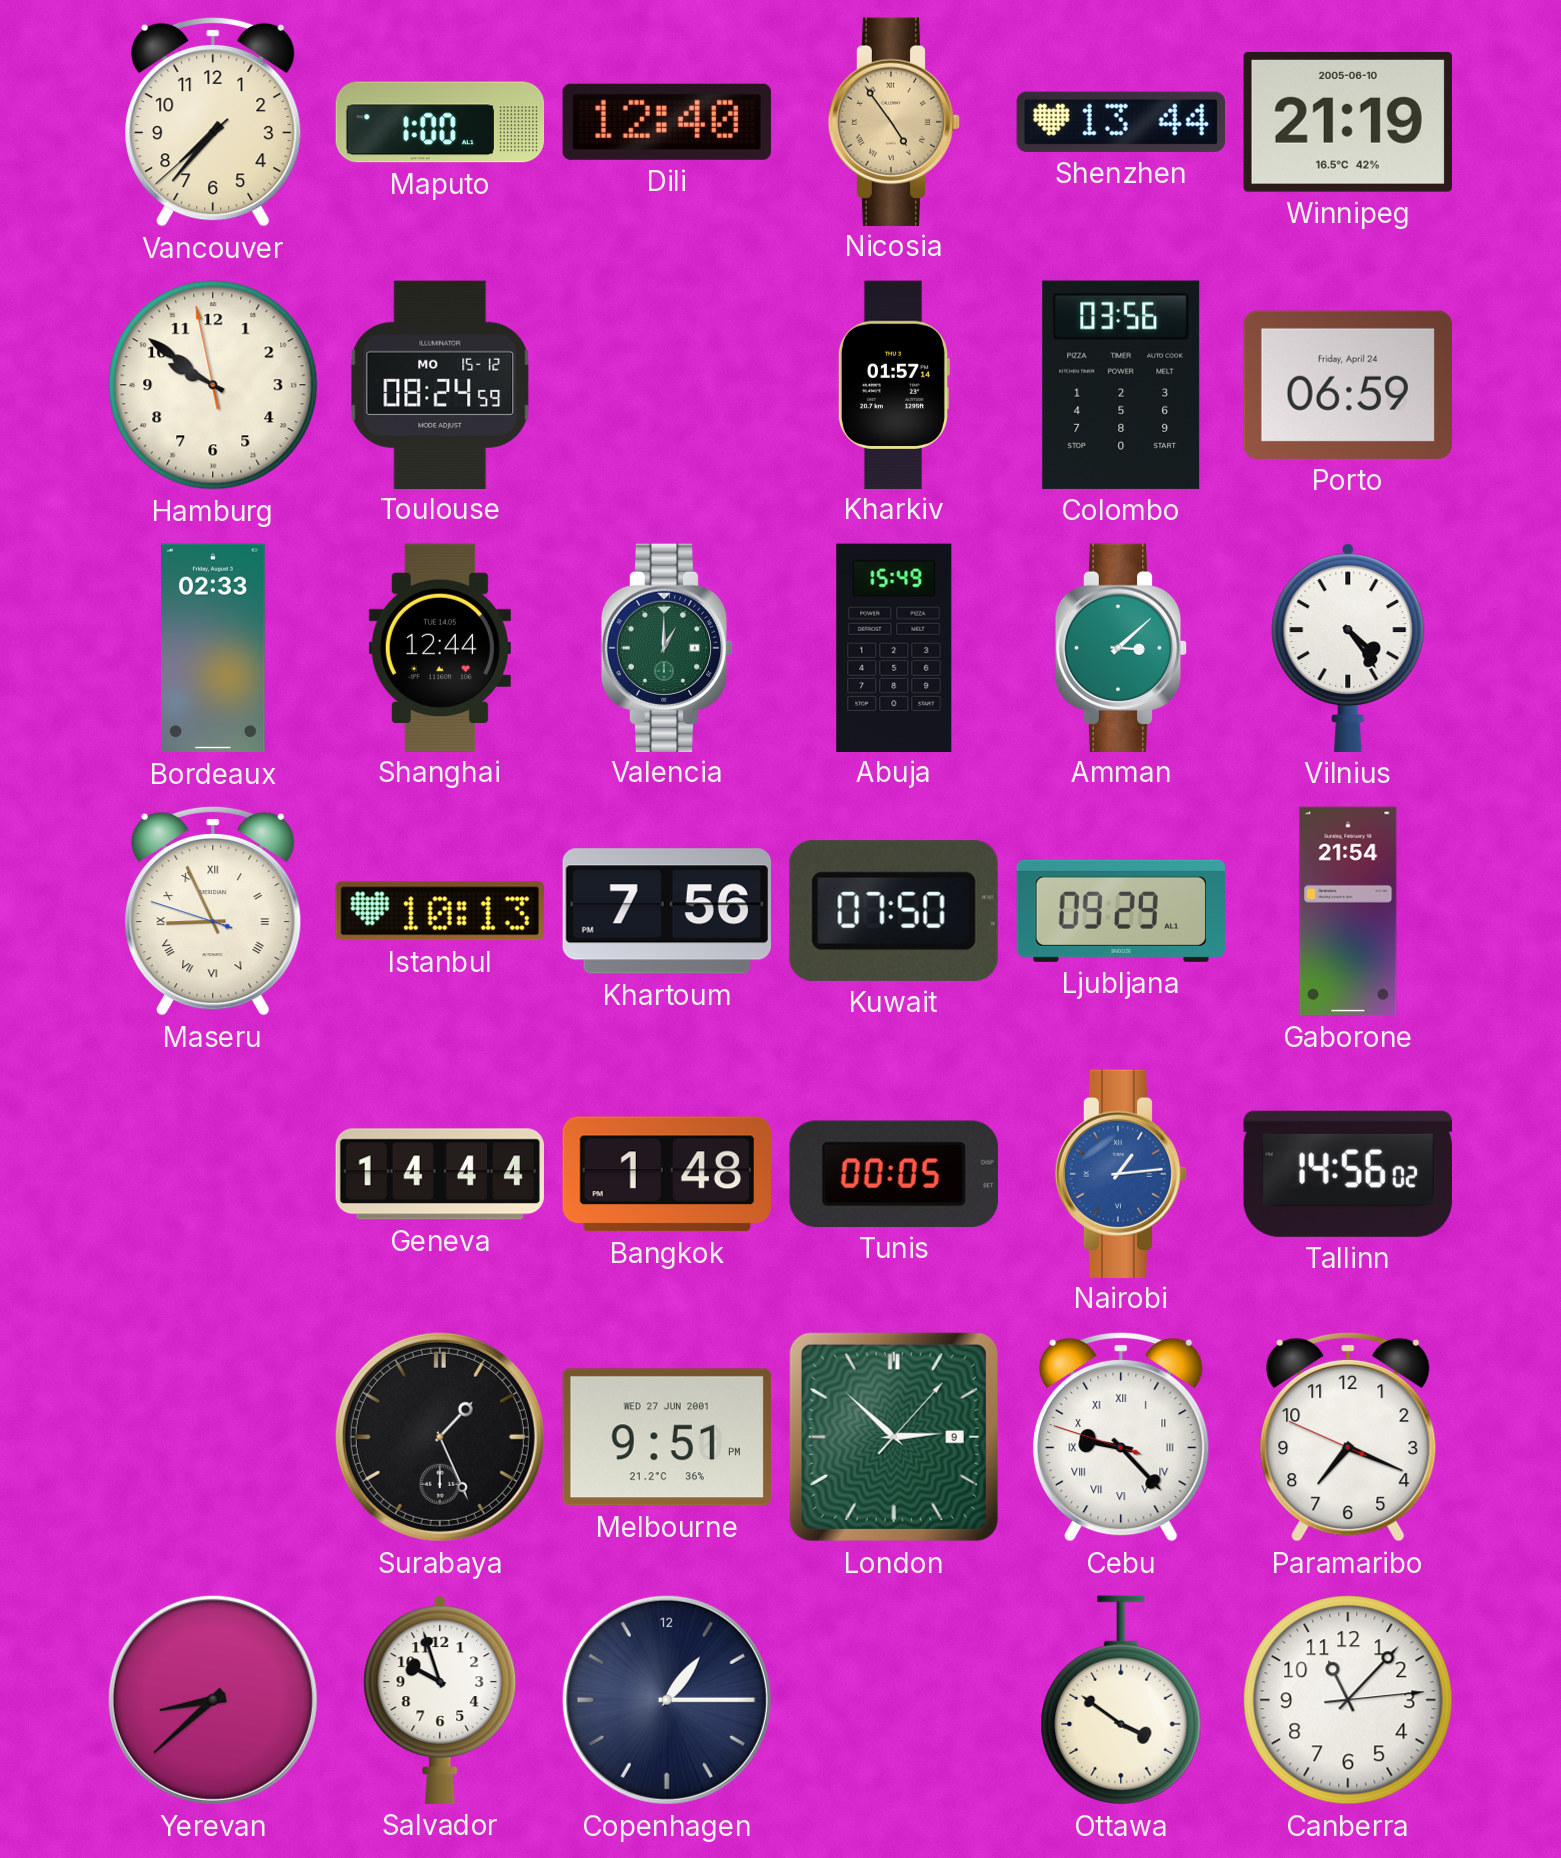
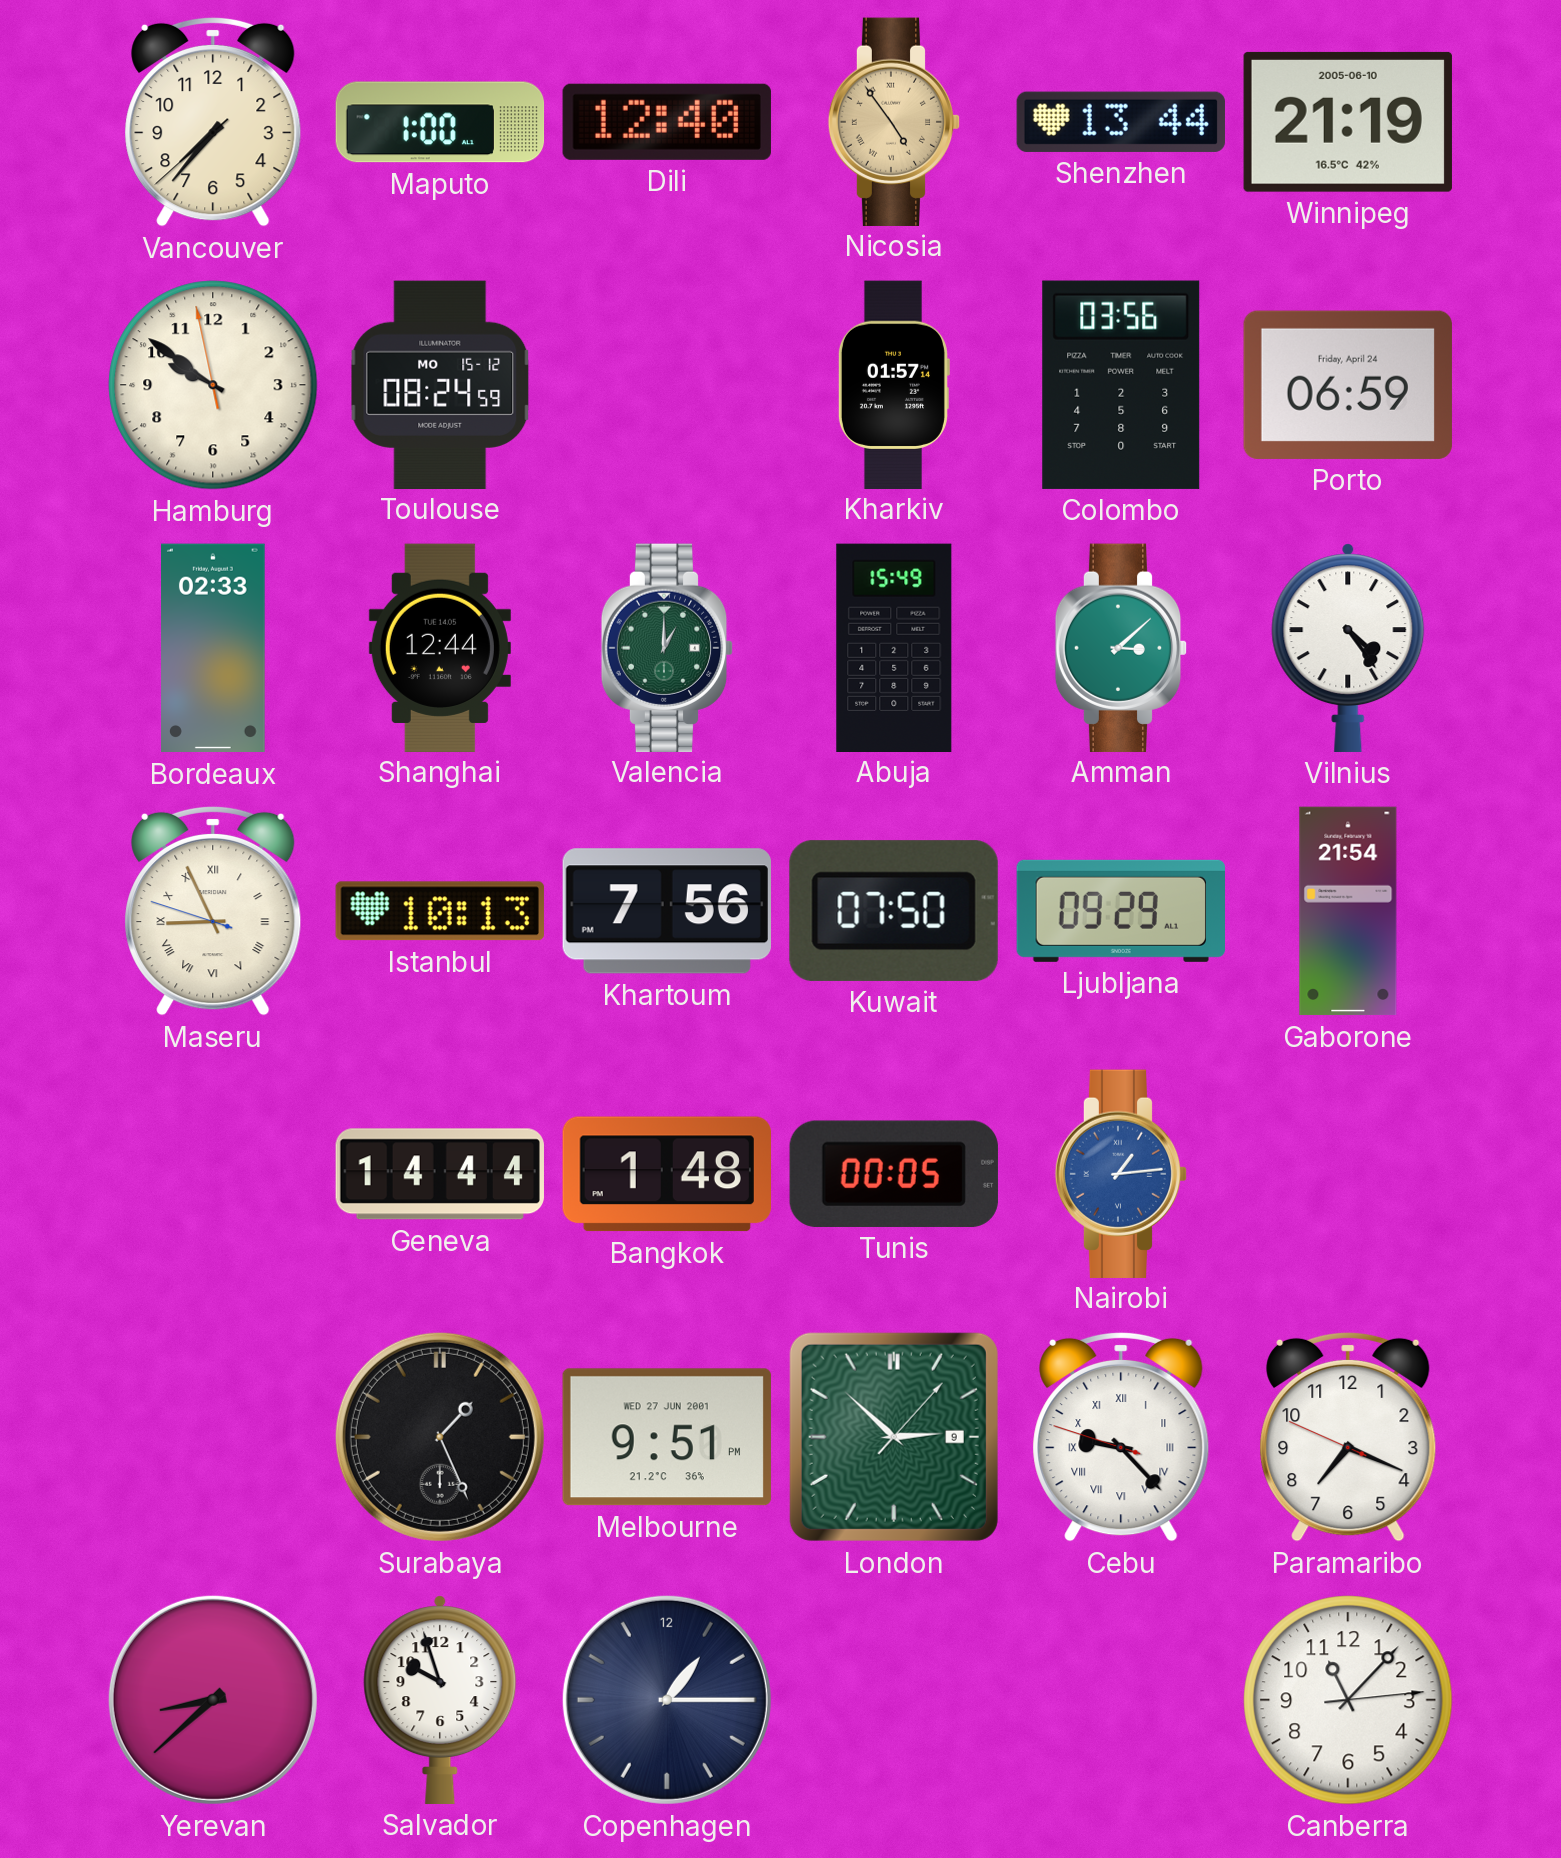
Tallinn: 14:56 -> none
Ottawa: 3:51 -> none
